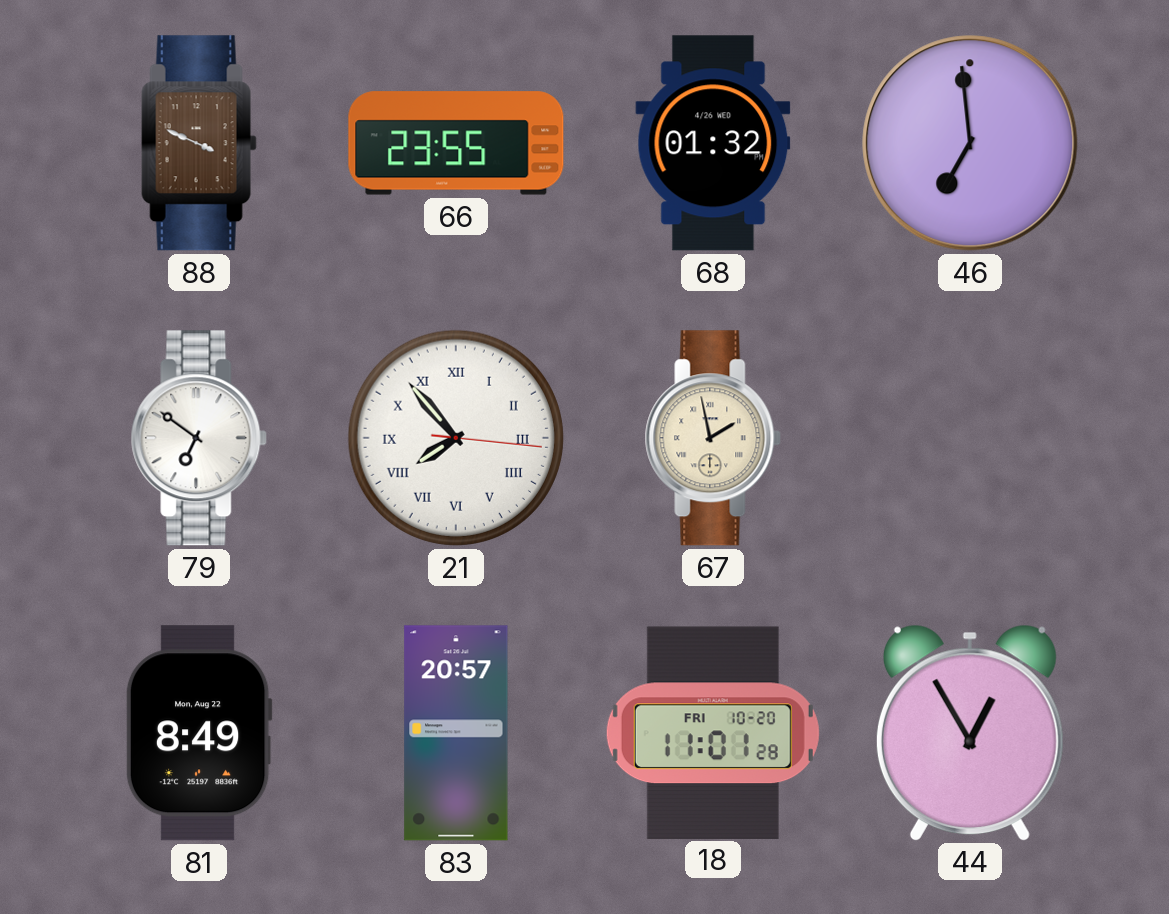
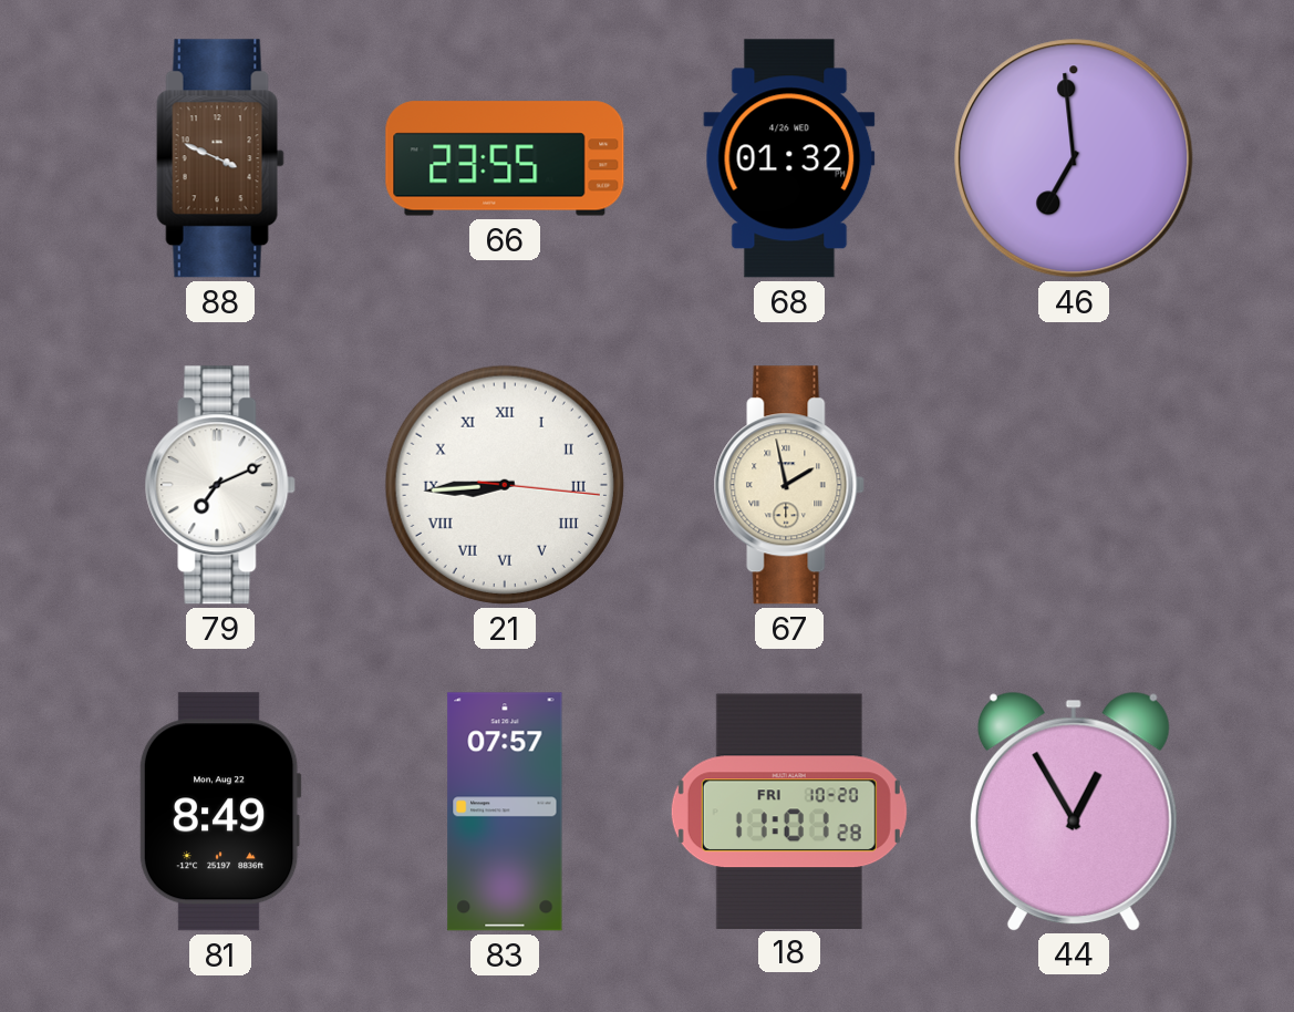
79: 6:51 -> 7:11
21: 7:53 -> 8:44
83: 20:57 -> 07:57
